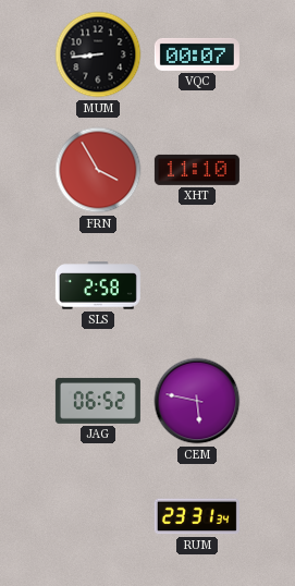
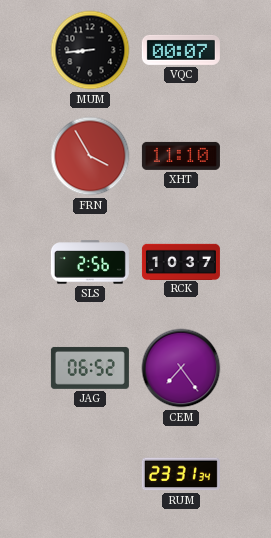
SLS: 2:58 -> 2:56
RCK: none -> 10:37
CEM: 5:47 -> 7:24
